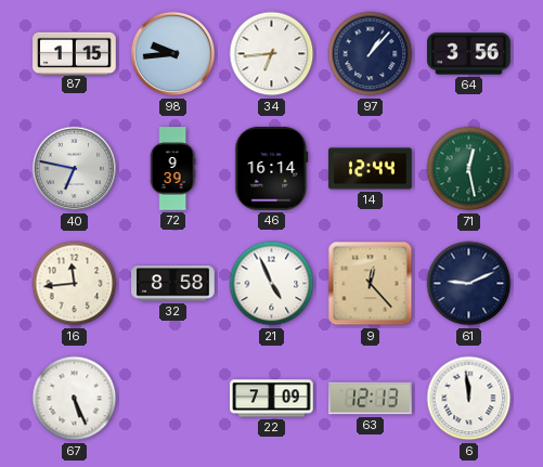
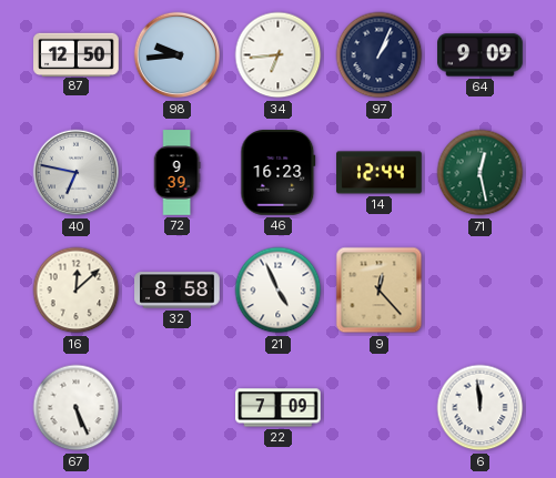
87: 1:15 -> 12:50
97: 1:07 -> 1:04
64: 3:56 -> 9:09
46: 16:14 -> 16:23
16: 11:44 -> 12:08
61: 9:11 -> none
63: 12:13 -> none
